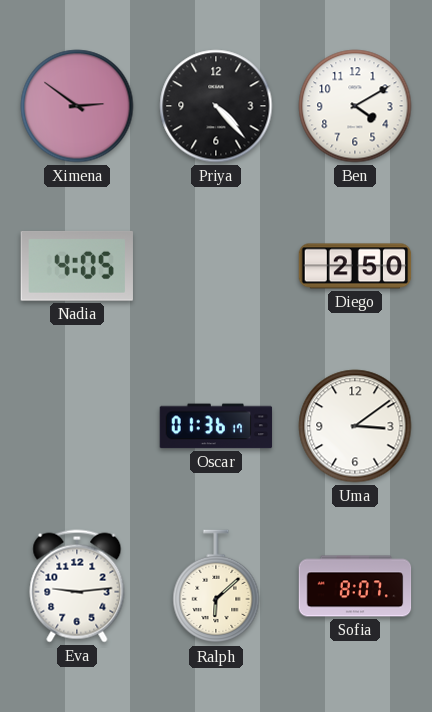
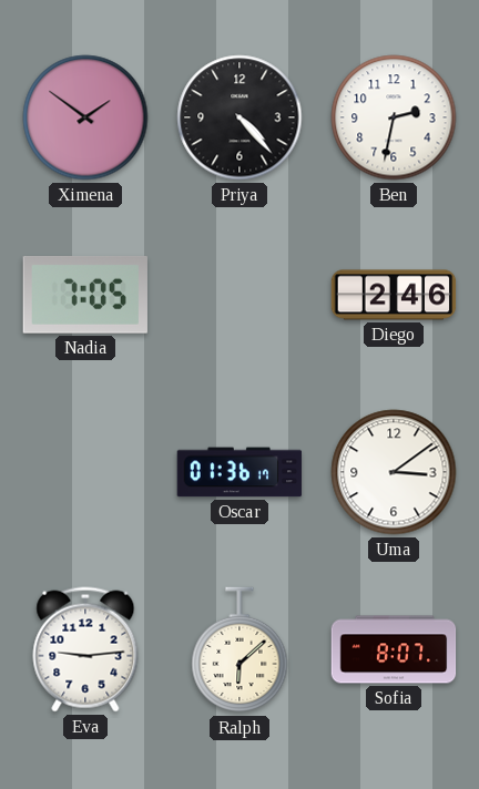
Ximena: 2:51 -> 1:51
Ben: 4:10 -> 2:32
Nadia: 4:05 -> 7:05
Diego: 2:50 -> 2:46
